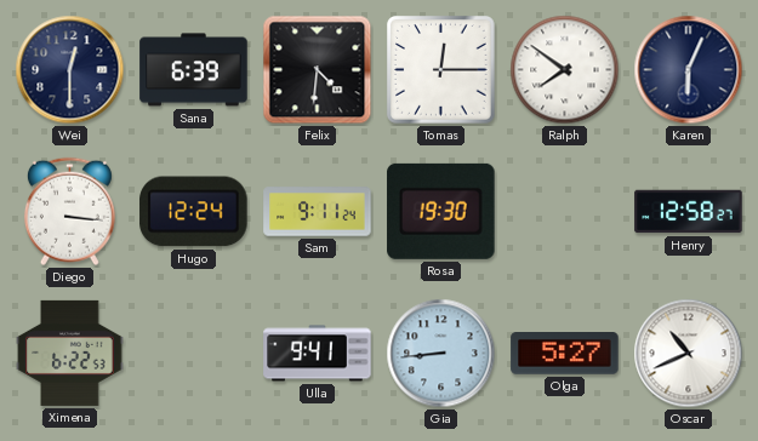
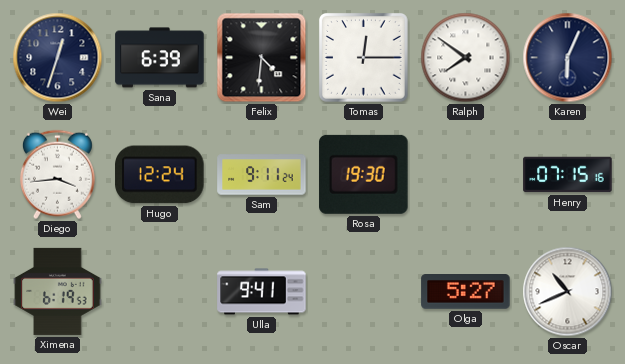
Wei: 12:30 -> 12:33
Diego: 3:16 -> 3:44
Henry: 12:58 -> 07:15
Ximena: 6:22 -> 6:19
Gia: 8:44 -> none
